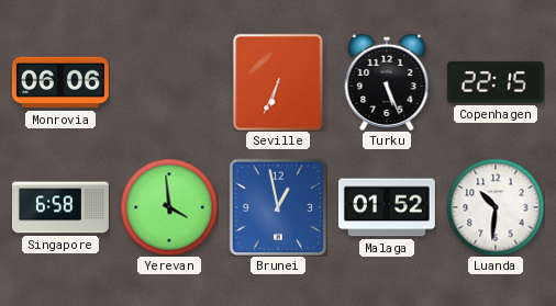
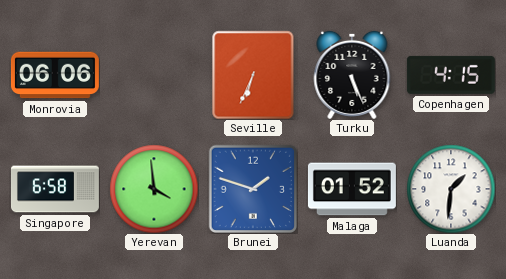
Copenhagen: 22:15 -> 4:15
Brunei: 12:58 -> 1:48
Luanda: 10:31 -> 1:31
